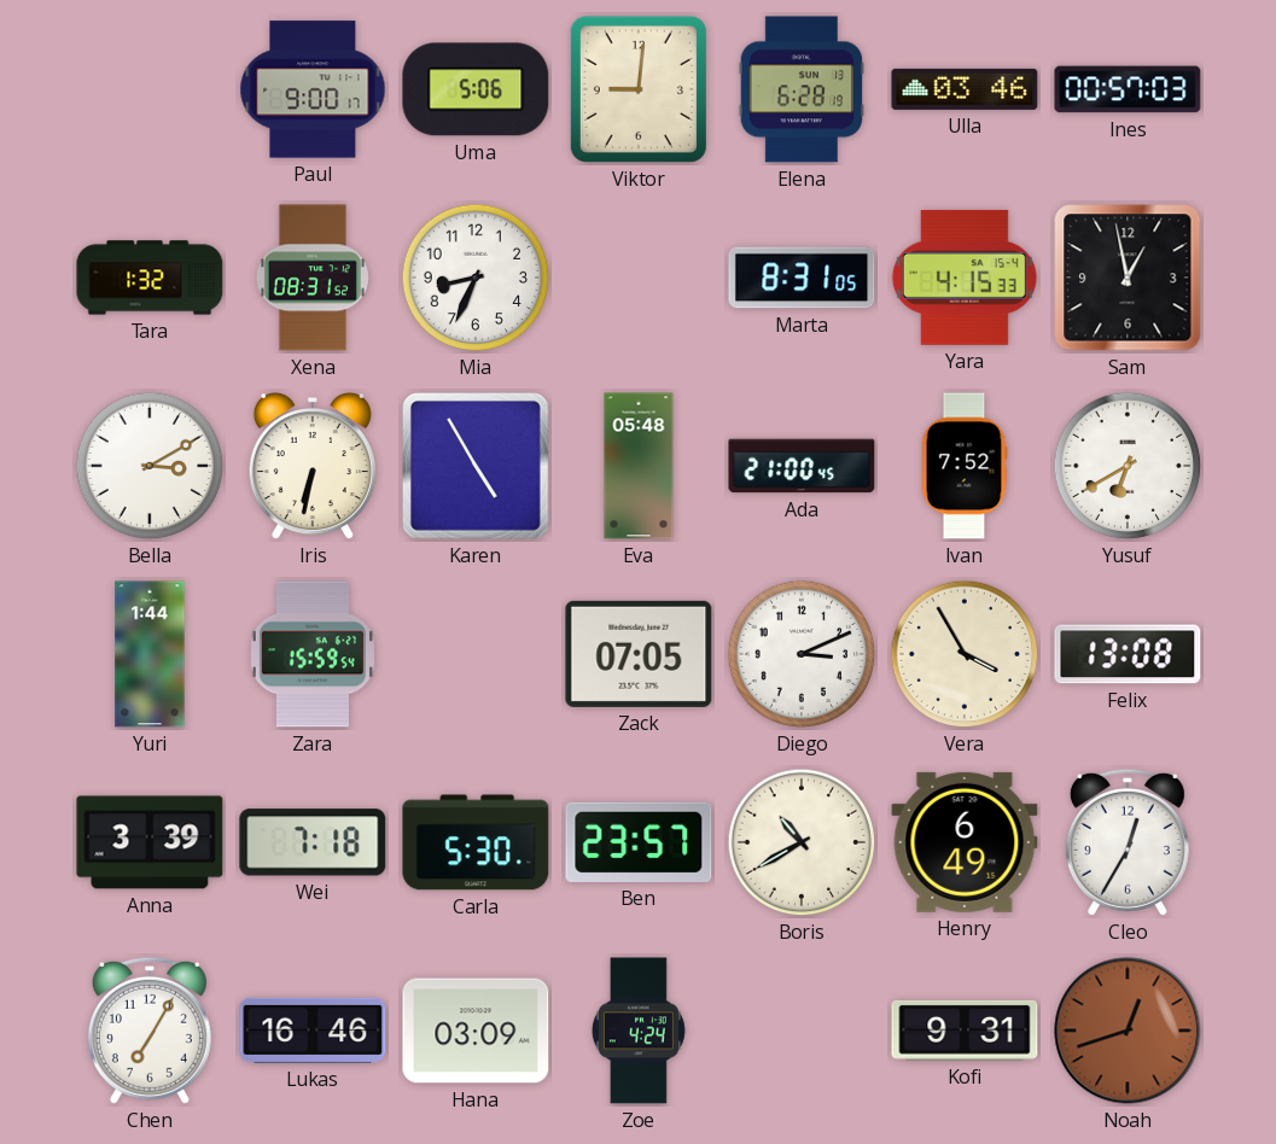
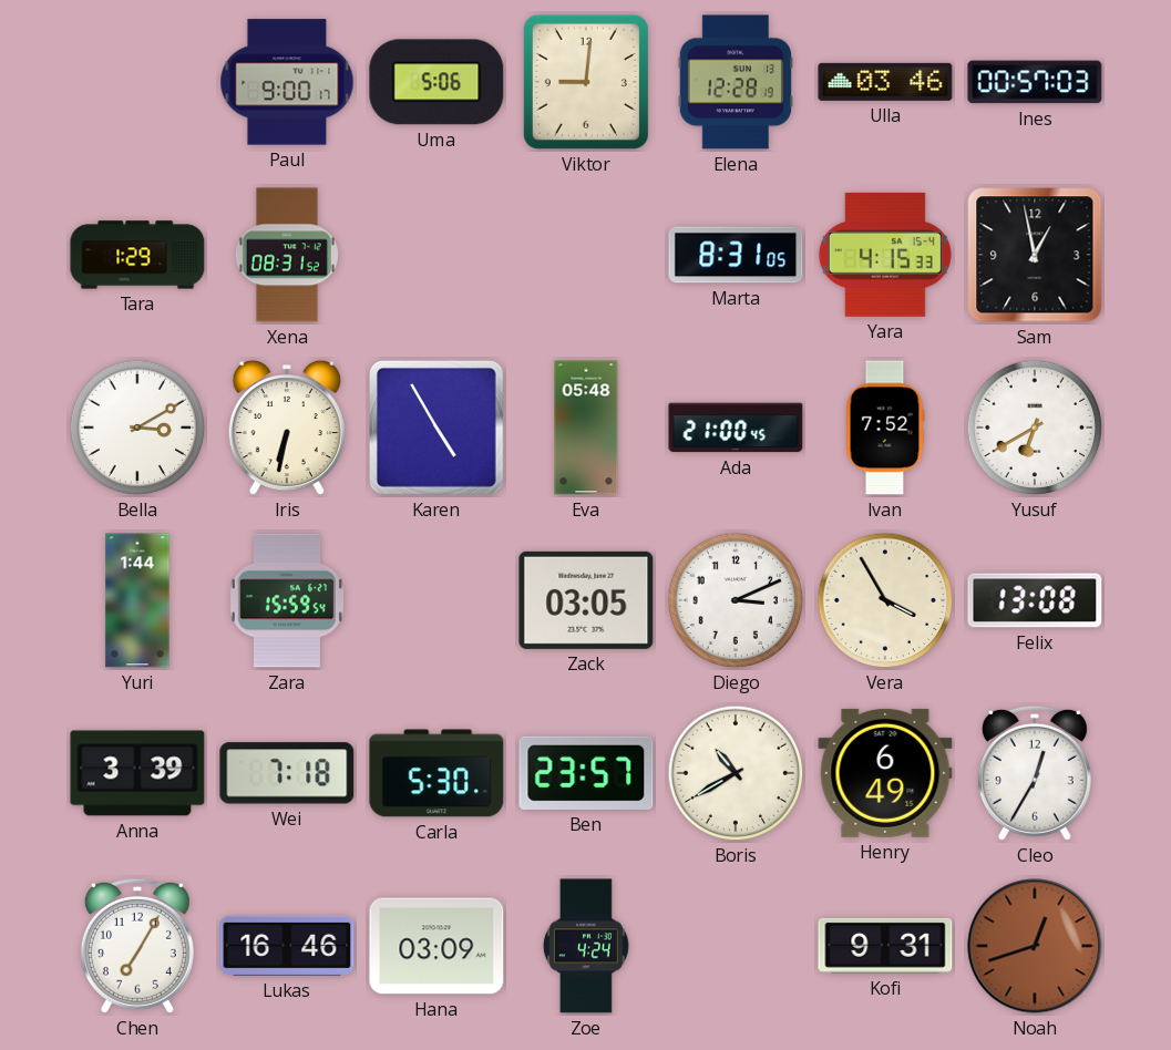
Elena: 6:28 -> 12:28
Tara: 1:32 -> 1:29
Mia: 8:34 -> none
Zack: 07:05 -> 03:05
